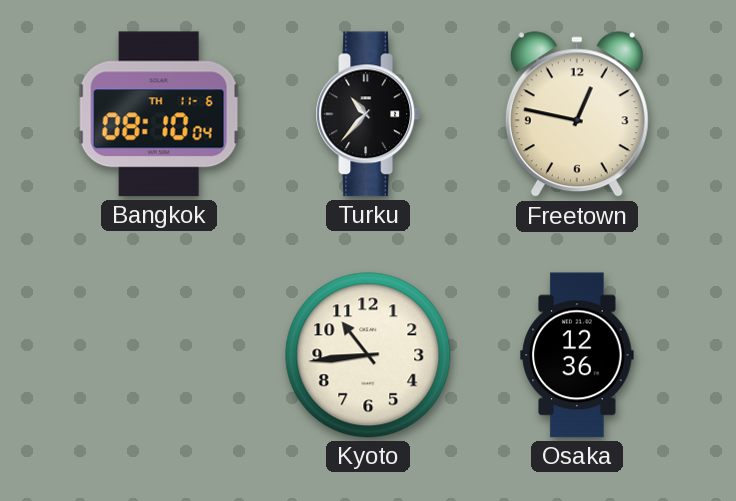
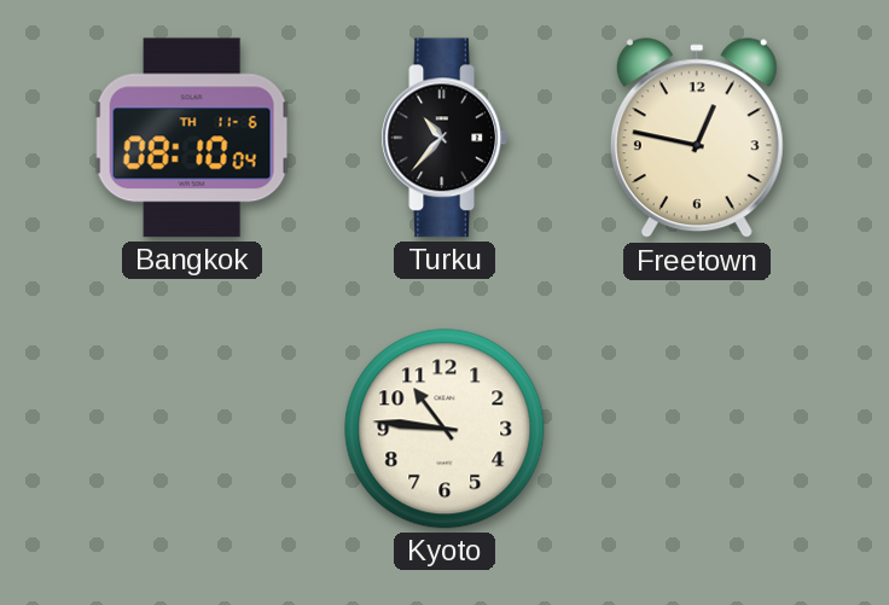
Kyoto: 10:44 -> 10:46
Osaka: 12:36 -> none
